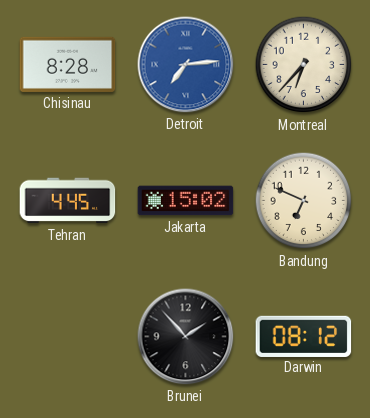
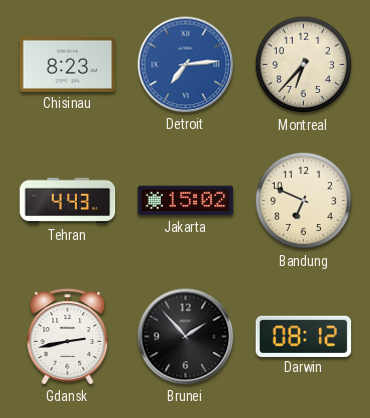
Chisinau: 8:28 -> 8:23
Tehran: 4:45 -> 4:43
Gdansk: none -> 2:43
